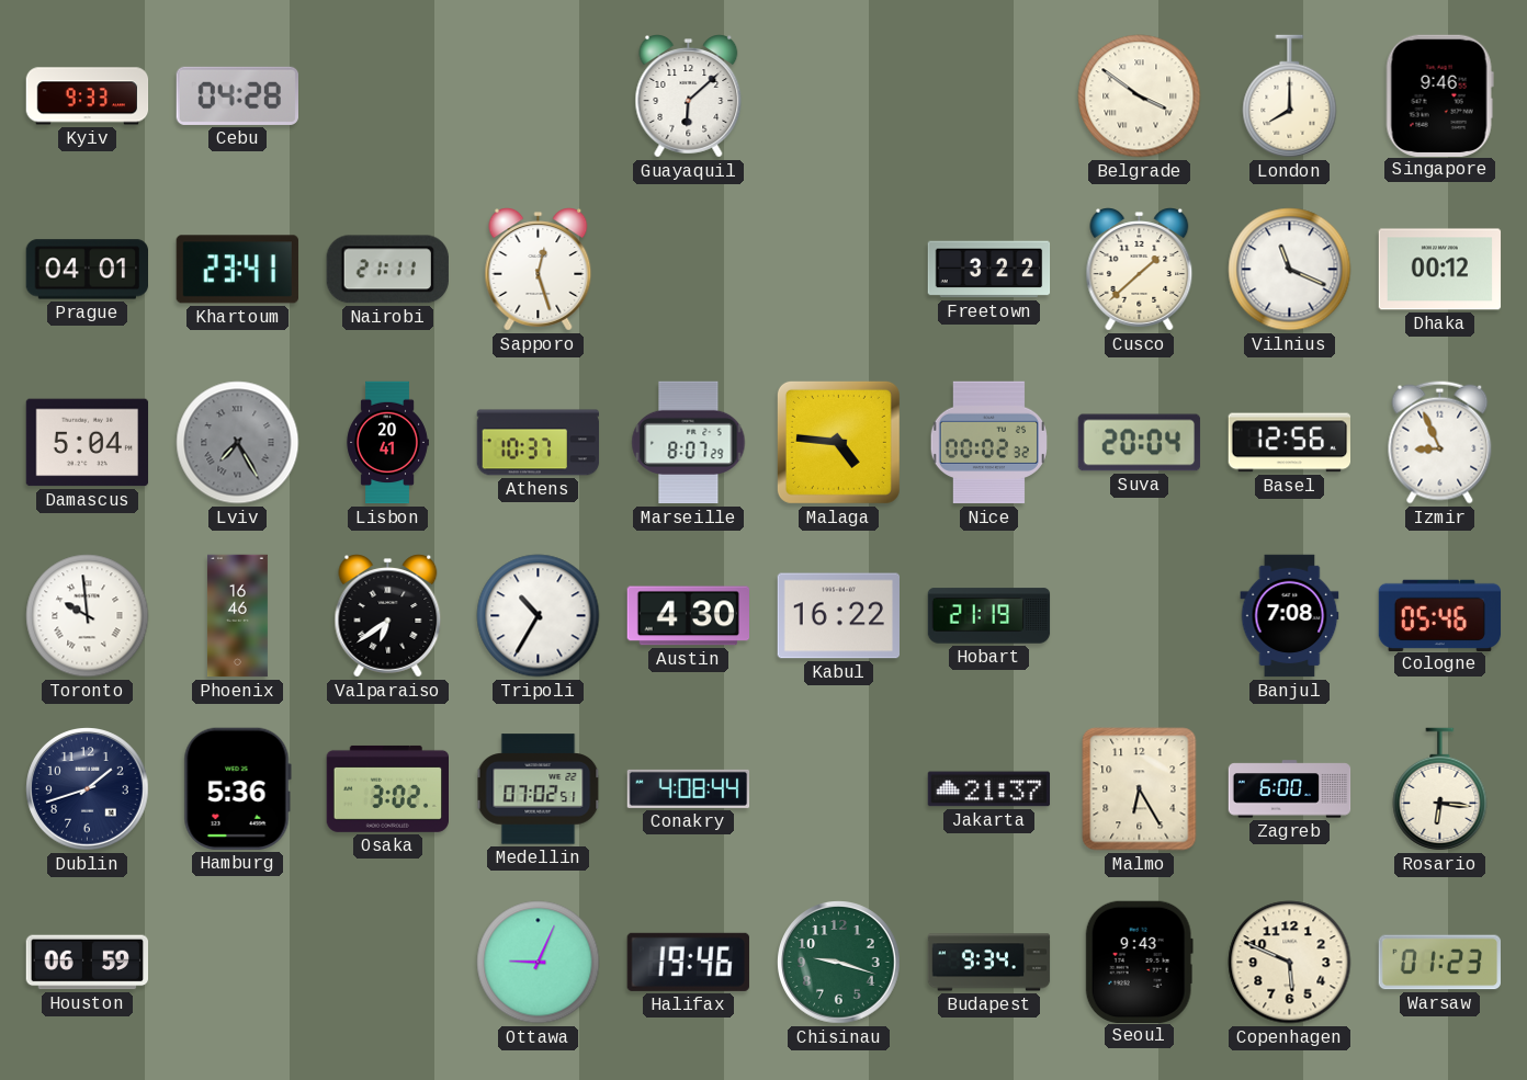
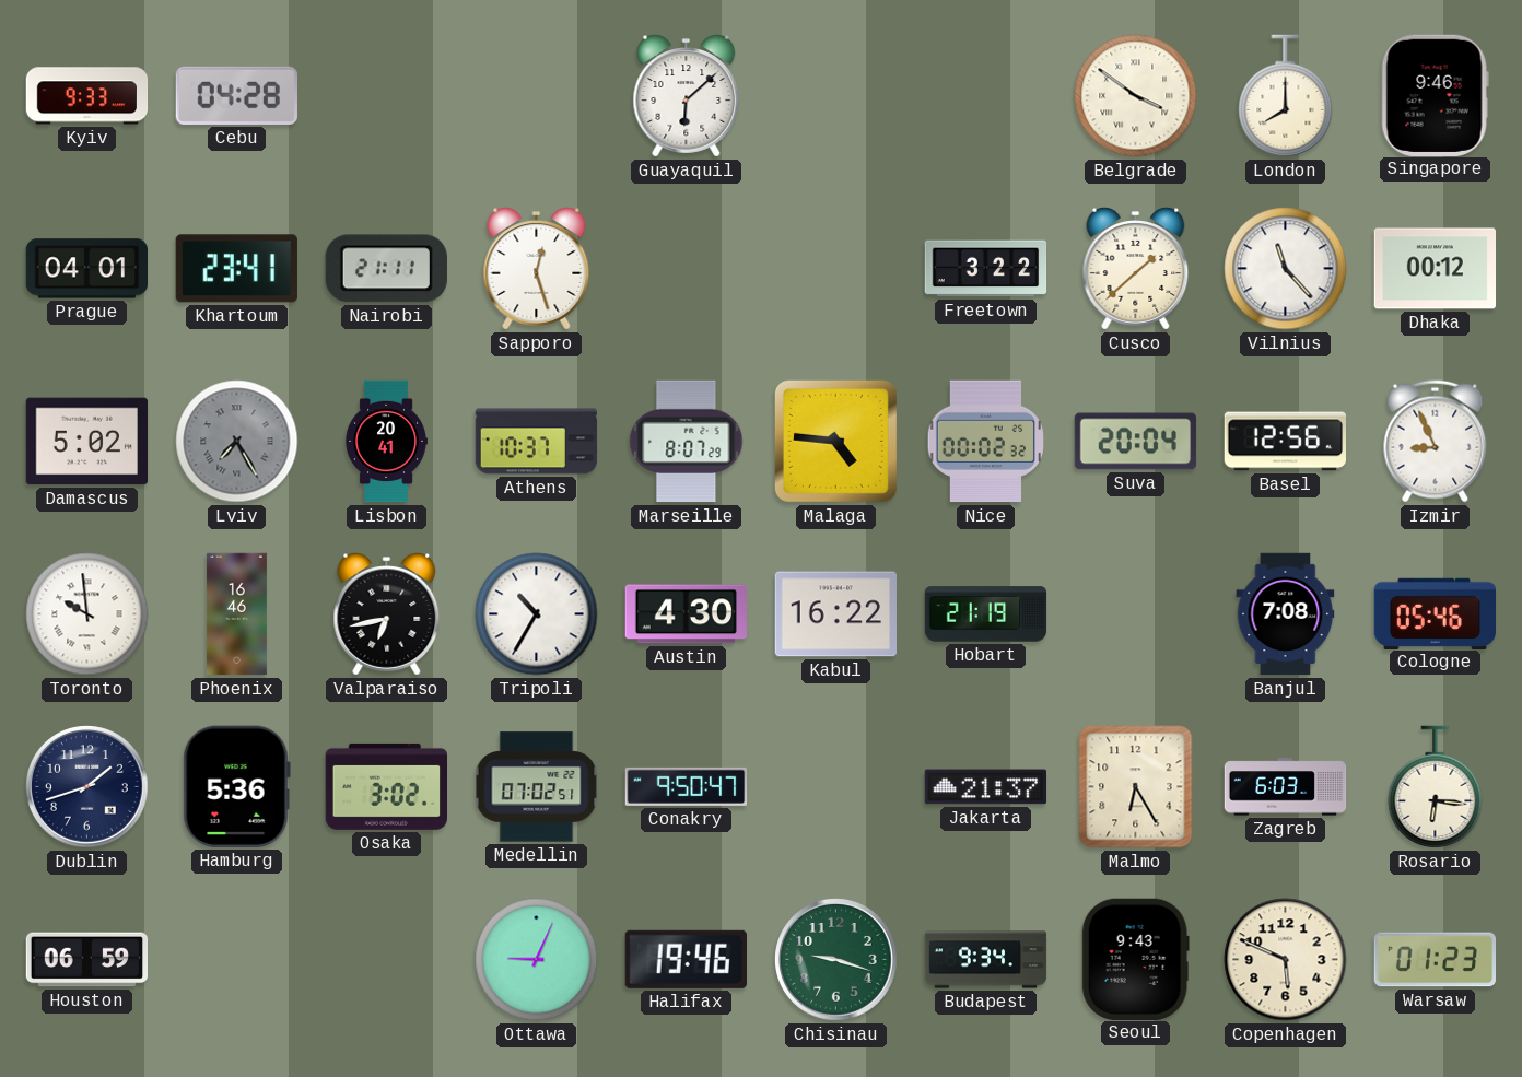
Vilnius: 11:19 -> 11:23
Damascus: 5:04 -> 5:02
Valparaiso: 6:39 -> 6:43
Conakry: 4:08 -> 9:50
Zagreb: 6:00 -> 6:03
